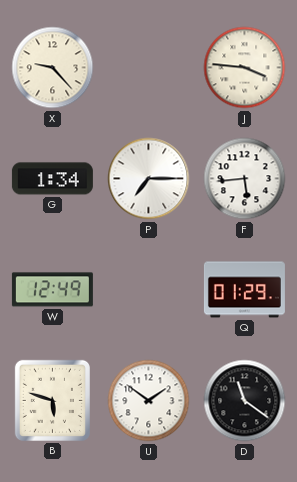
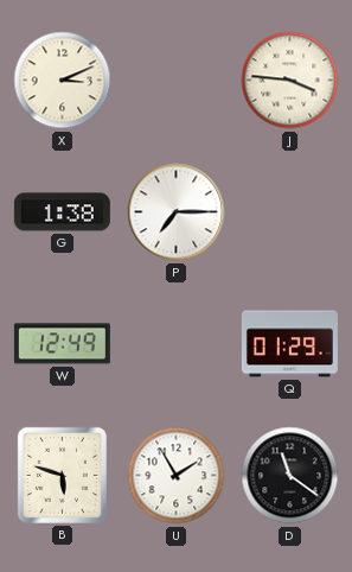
X: 9:23 -> 3:11
G: 1:34 -> 1:38
F: 5:44 -> none
U: 1:51 -> 1:55
